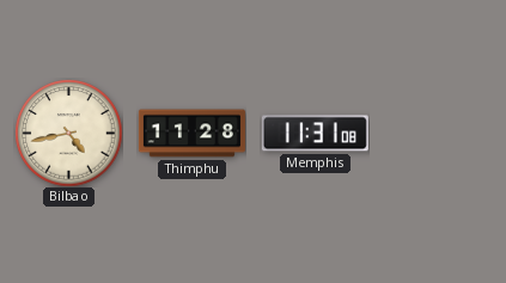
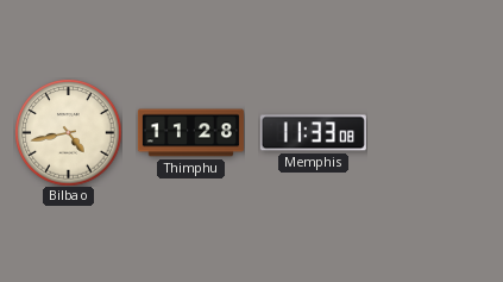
Memphis: 11:31 -> 11:33
